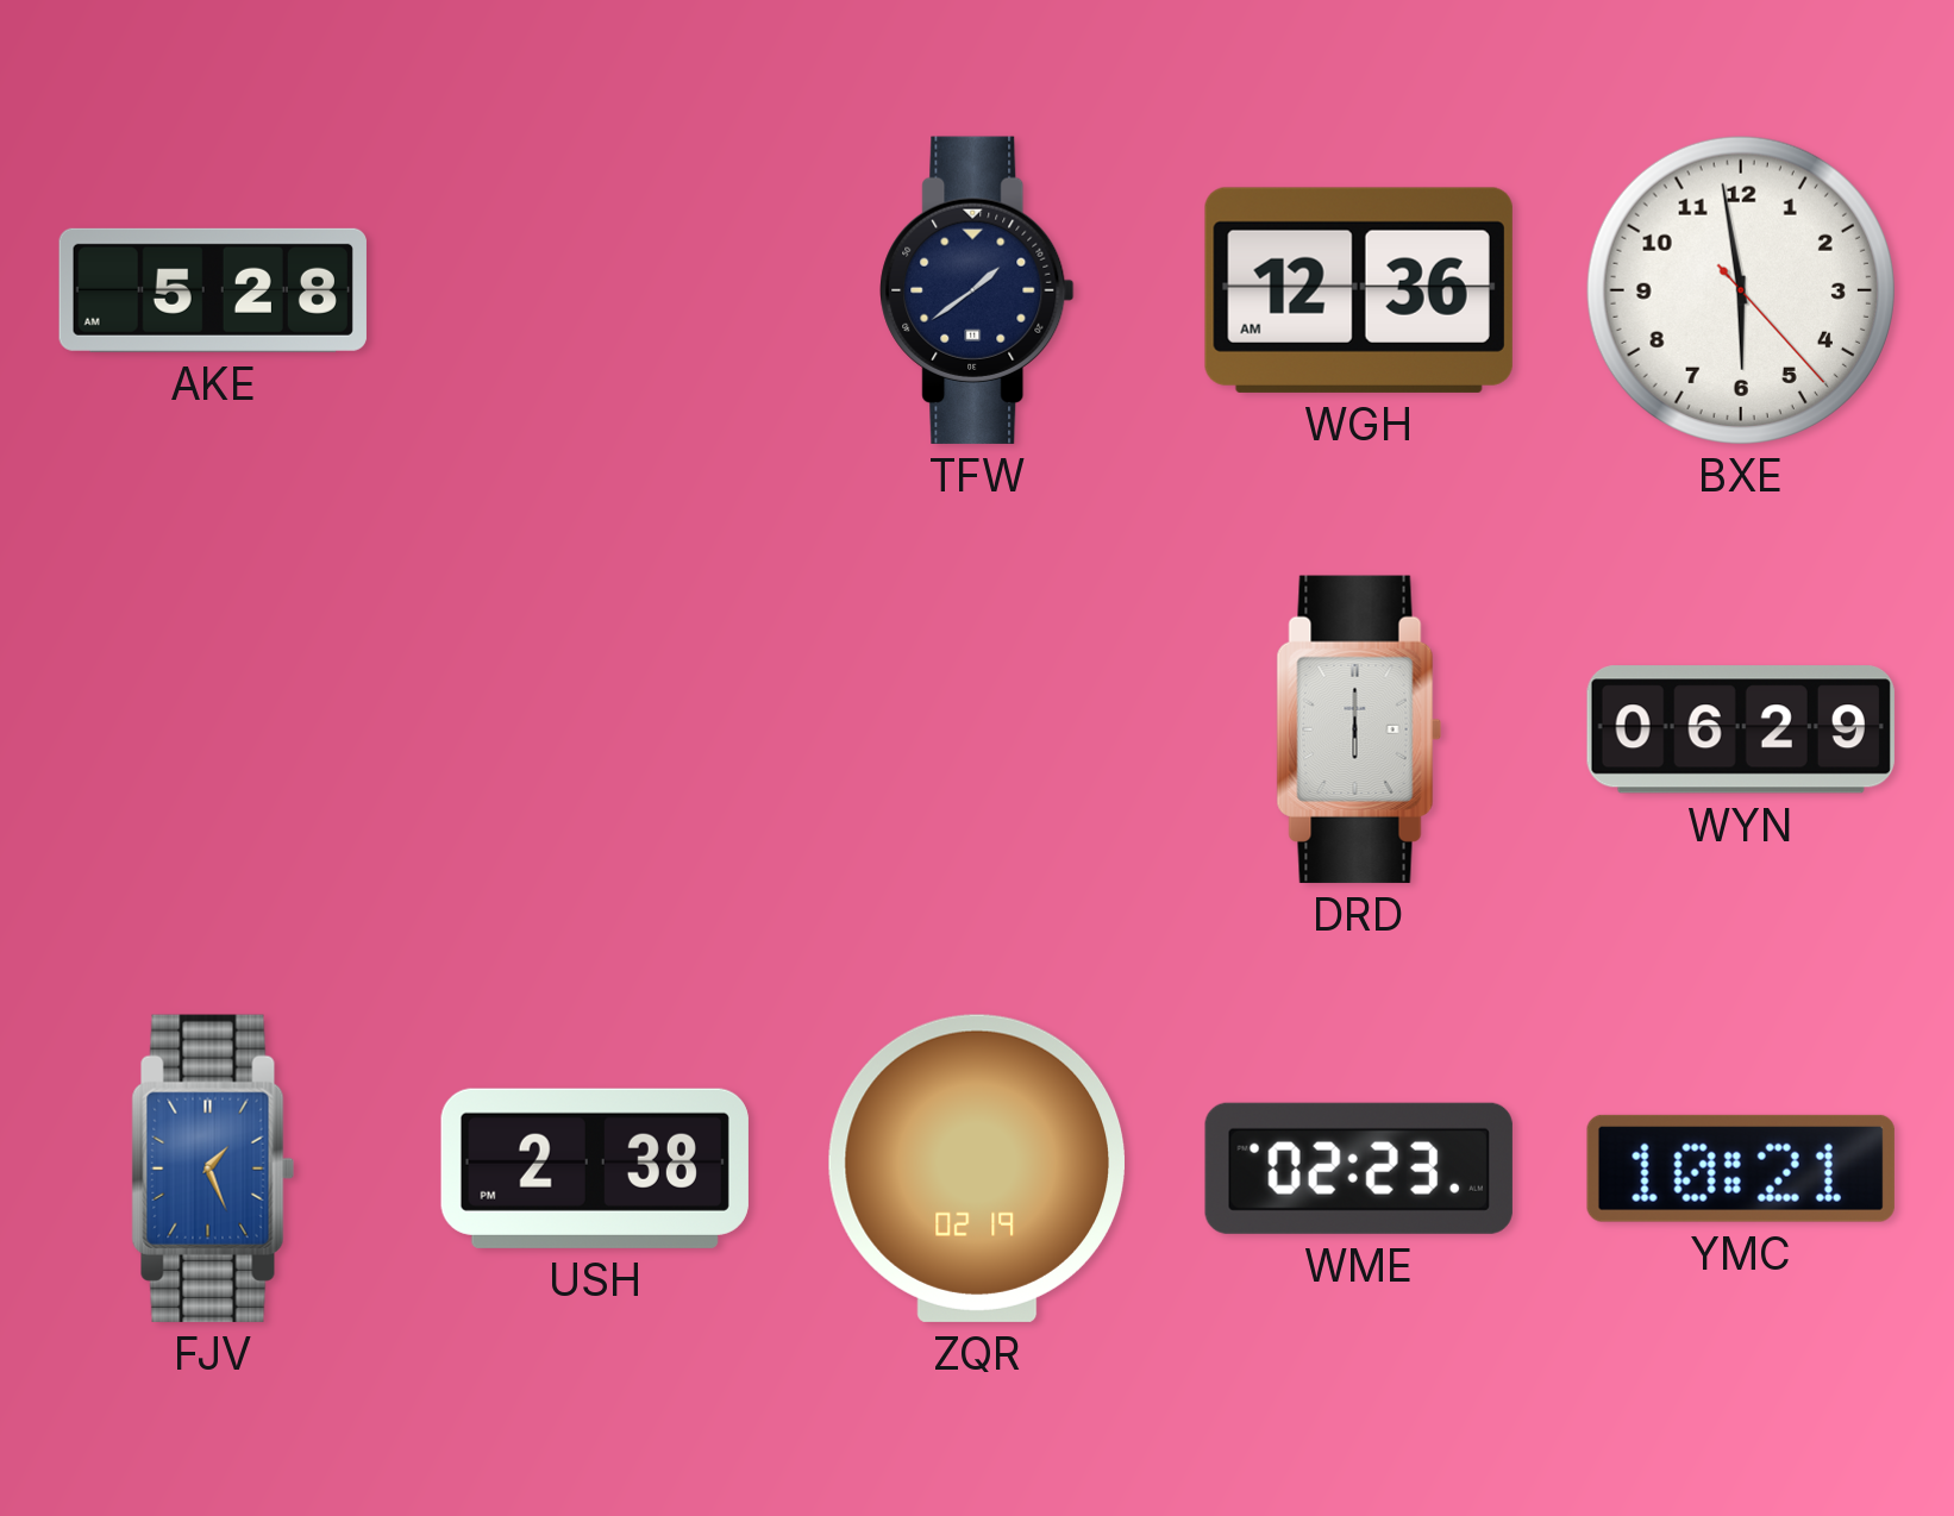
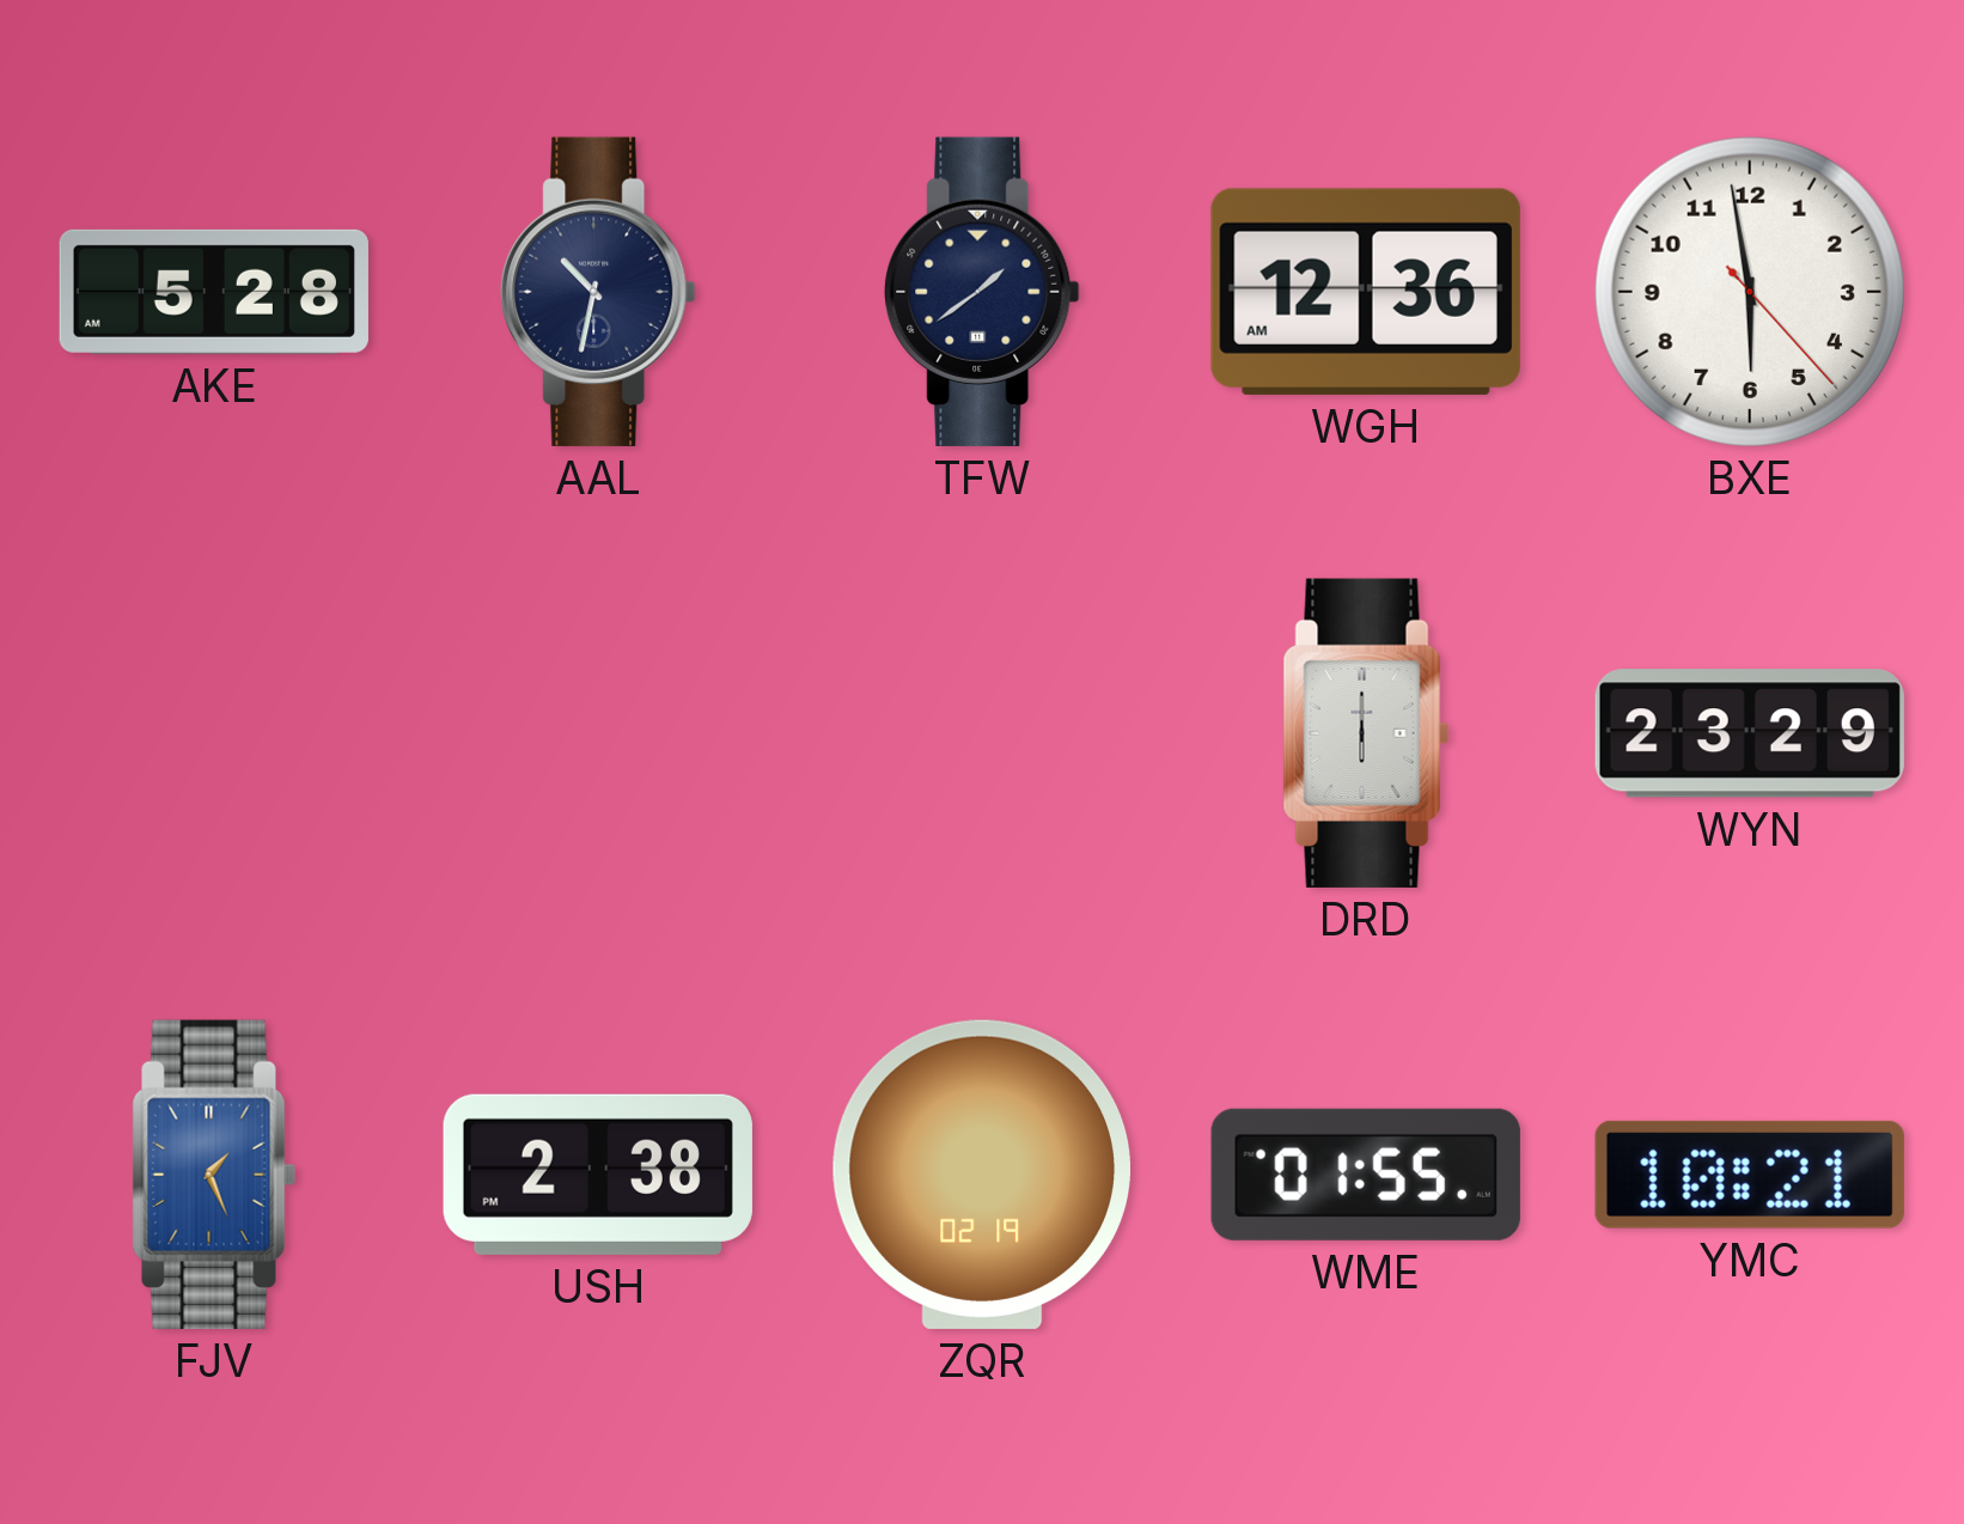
AAL: none -> 10:32
WYN: 06:29 -> 23:29
WME: 02:23 -> 01:55
